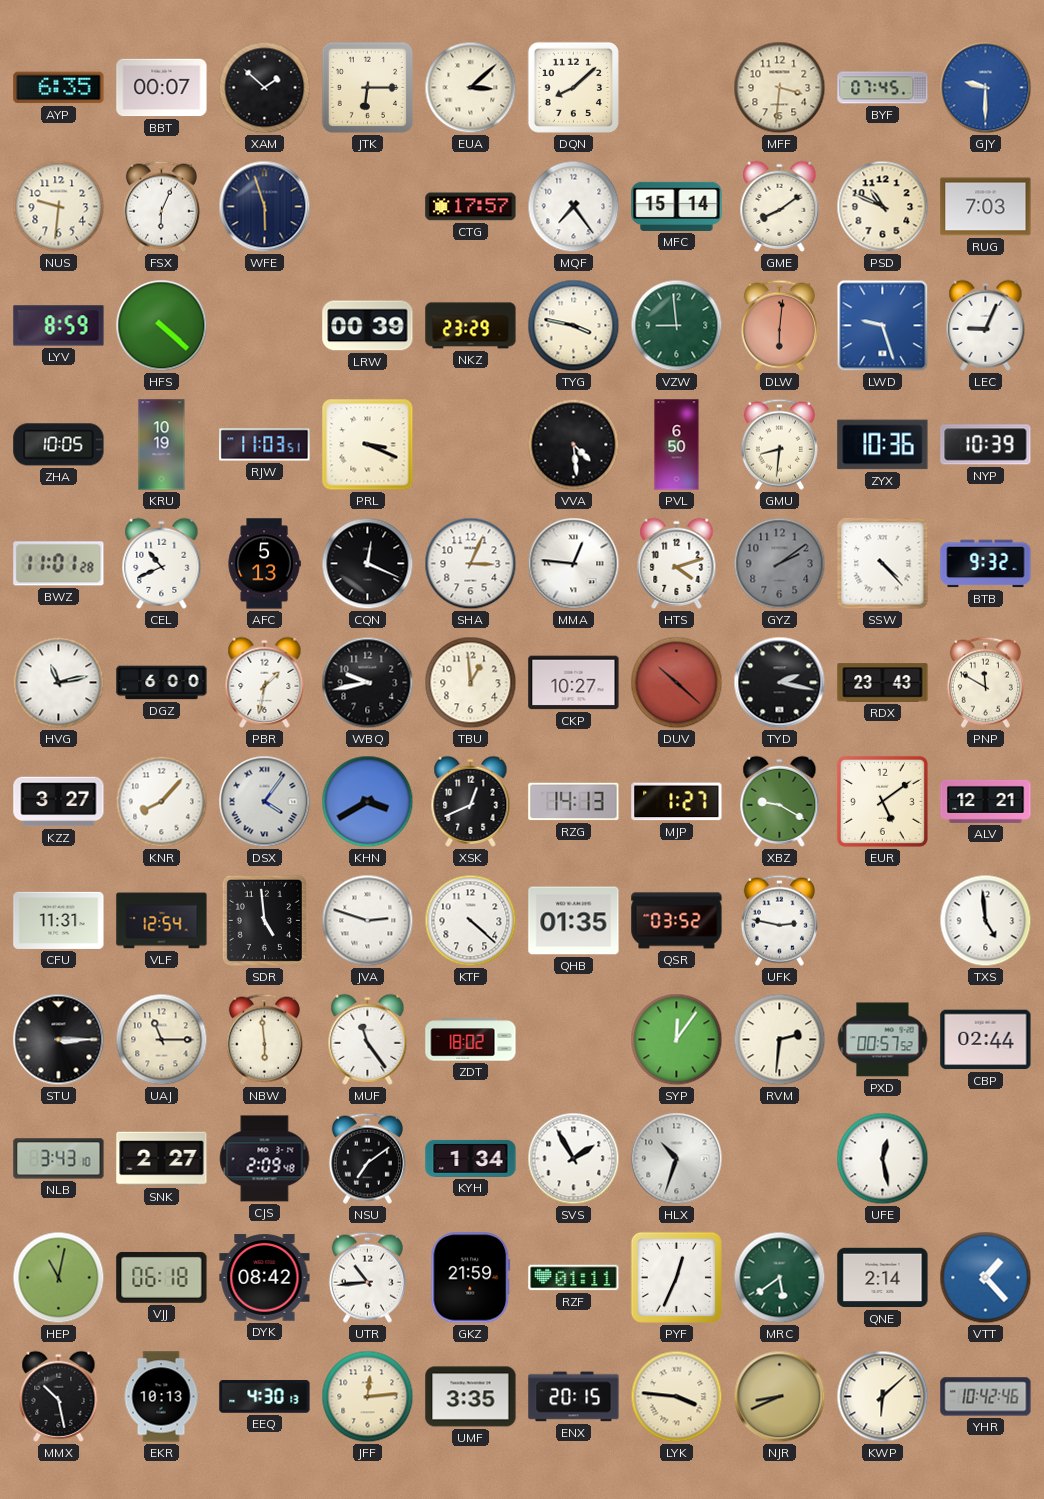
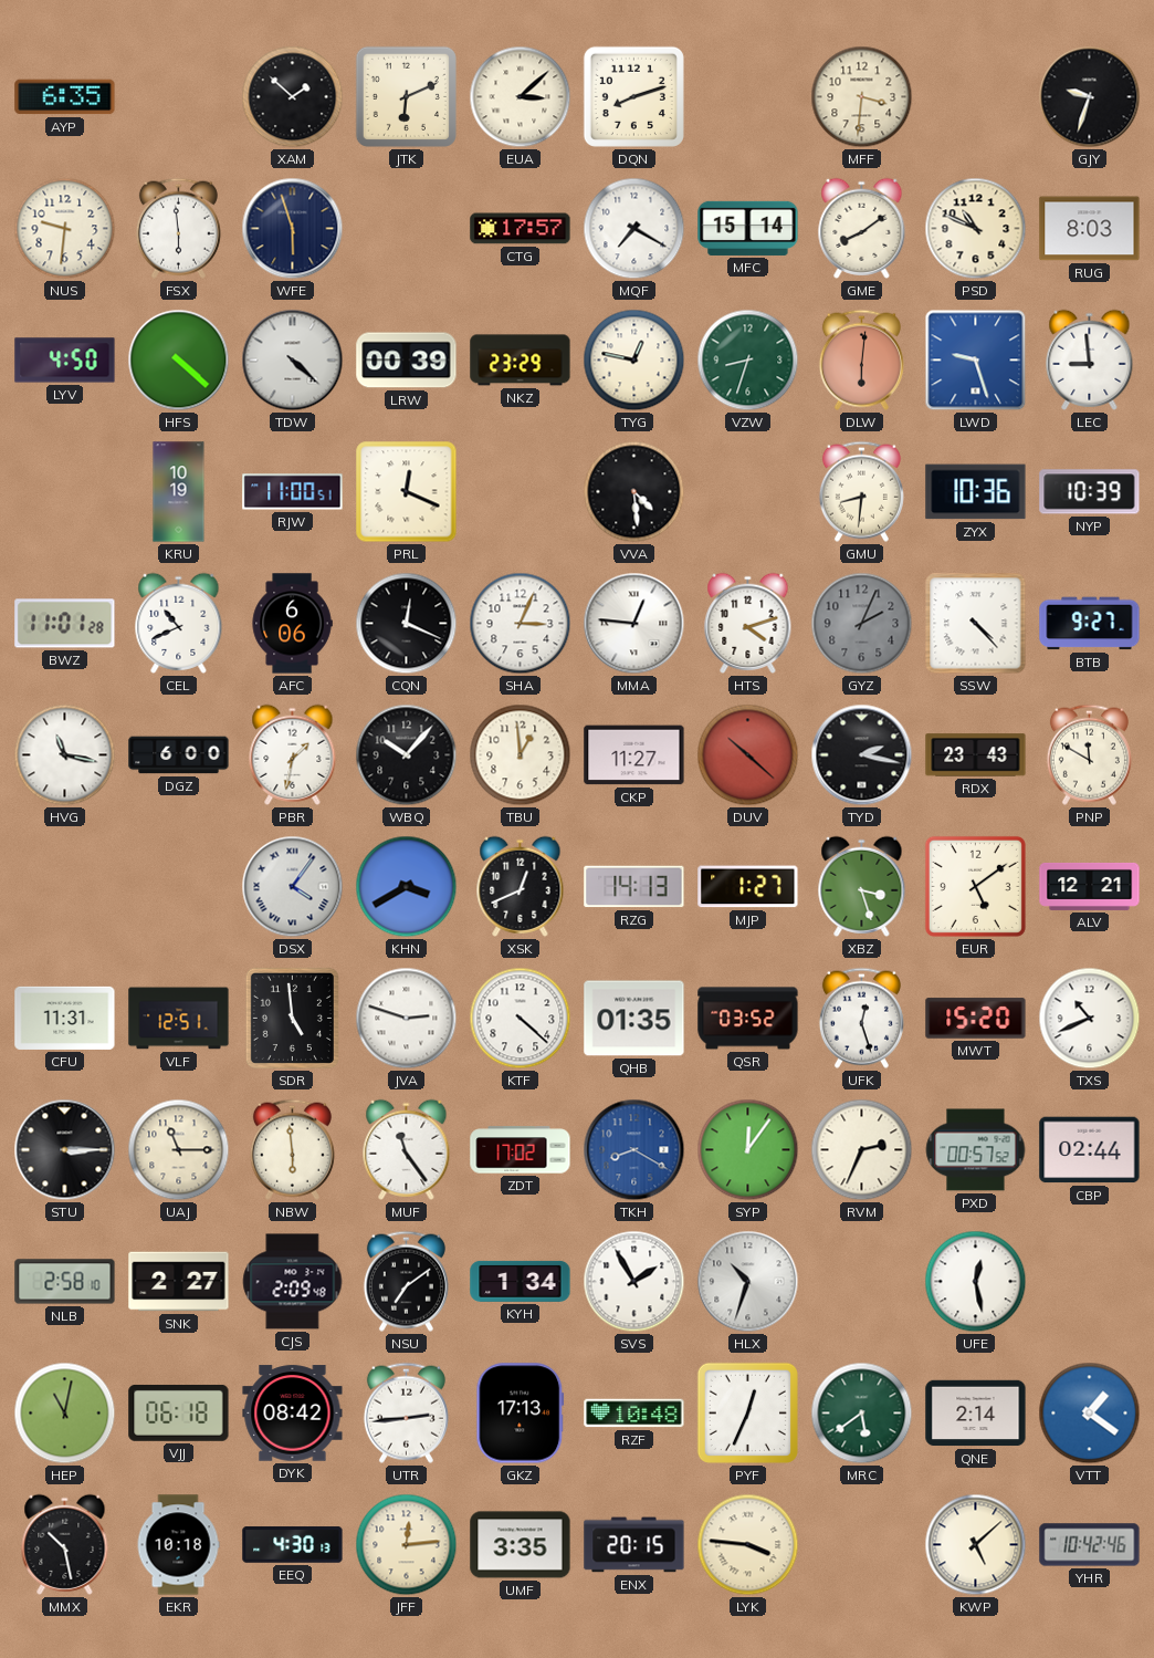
BBT: 00:07 -> none
JTK: 6:15 -> 6:11
DQN: 8:08 -> 8:12
BYF: 07:45 -> none
GJY: 9:30 -> 9:33
GJY dial: blue -> black
FSX: 6:04 -> 5:59
MQF: 7:24 -> 7:20
RUG: 7:03 -> 8:03
LYV: 8:59 -> 4:50
TDW: none -> 4:22
TYG: 3:47 -> 12:47
VZW: 8:59 -> 8:33
LEC: 9:04 -> 8:59
ZHA: 10:05 -> none
RJW: 11:03 -> 11:00
PRL: 3:19 -> 12:19
PVL: 6:50 -> none
AFC: 5:13 -> 6:06
GYZ: 2:09 -> 2:04
BTB: 9:32 -> 9:27
HVG: 11:13 -> 11:17
WBQ: 9:43 -> 10:07
CKP: 10:27 -> 11:27
KZZ: 3:27 -> none
KNR: 8:07 -> none
XBZ: 9:20 -> 3:27
VLF: 12:54 -> 12:51
UFK: 2:47 -> 12:27
MWT: none -> 15:20
TXS: 4:59 -> 10:41
ZDT: 18:02 -> 17:02
TKH: none -> 8:20
RVM: 2:31 -> 2:34
NLB: 3:43 -> 2:58
UTR: 10:44 -> 2:44
GKZ: 21:59 -> 17:13
RZF: 01:11 -> 10:48
VTT: 1:23 -> 1:21
EKR: 10:13 -> 10:18
NJR: 8:41 -> none
KWP: 6:08 -> 5:08
